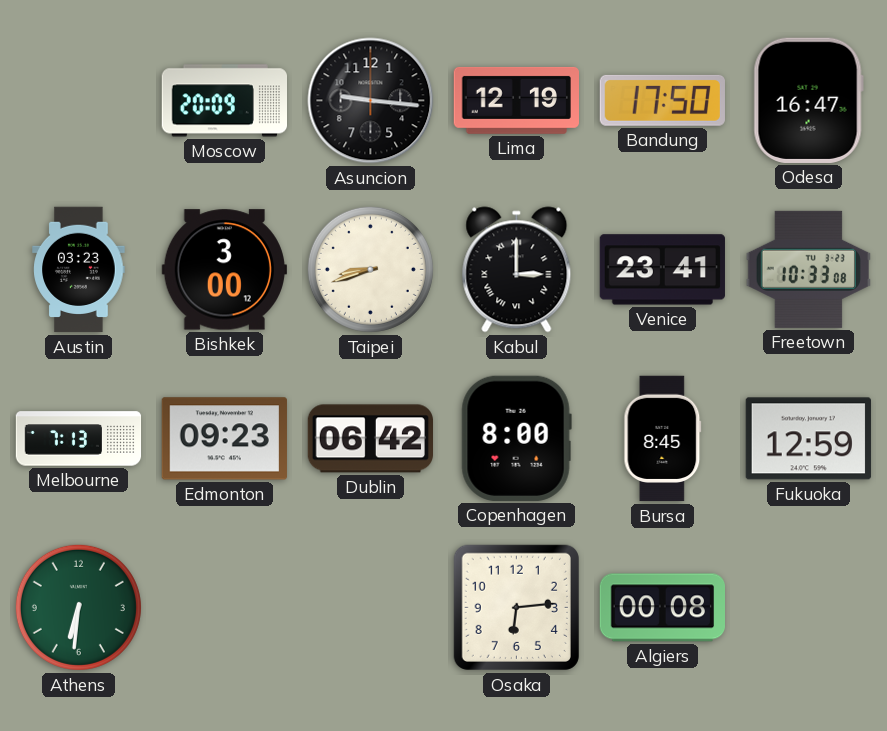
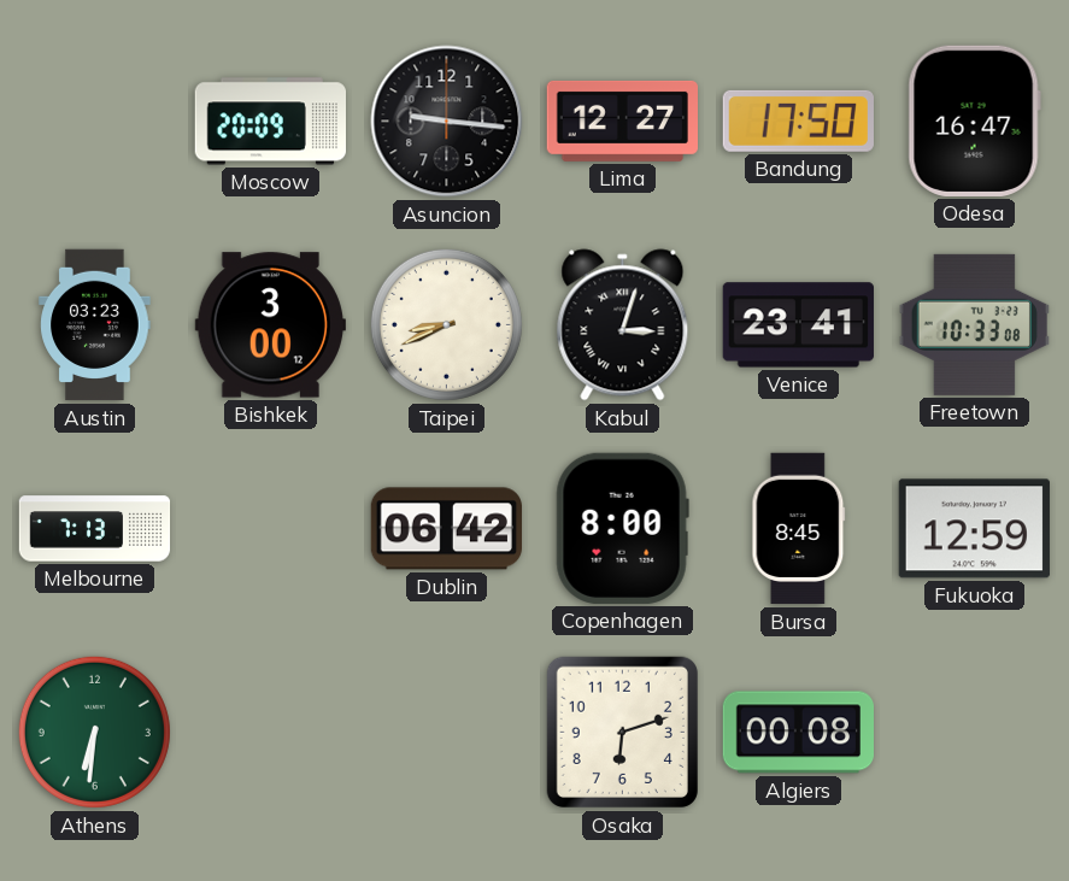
Lima: 12:19 -> 12:27
Taipei: 8:42 -> 8:41
Kabul: 3:00 -> 3:03
Edmonton: 09:23 -> none
Osaka: 6:14 -> 6:12
